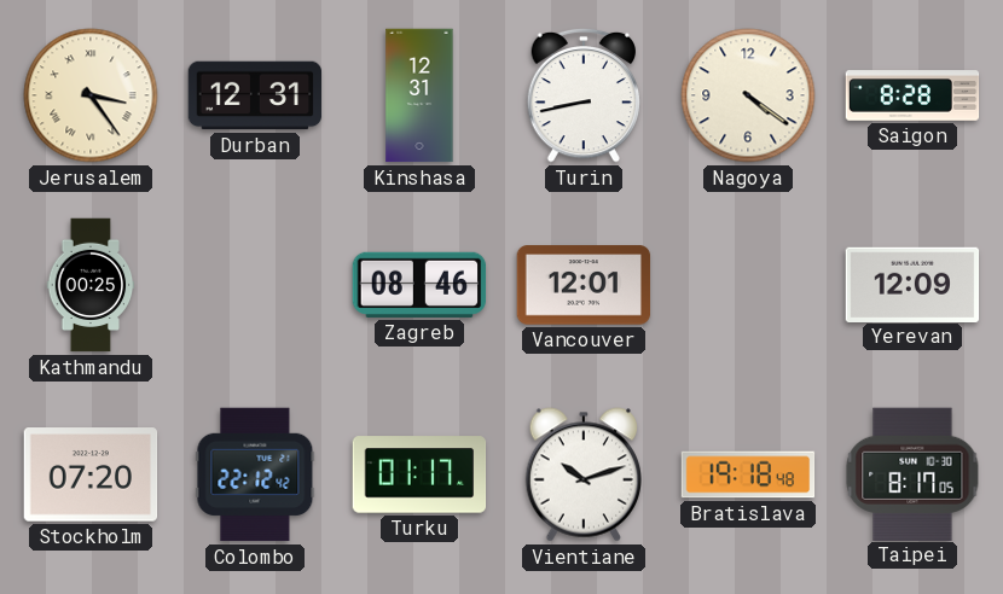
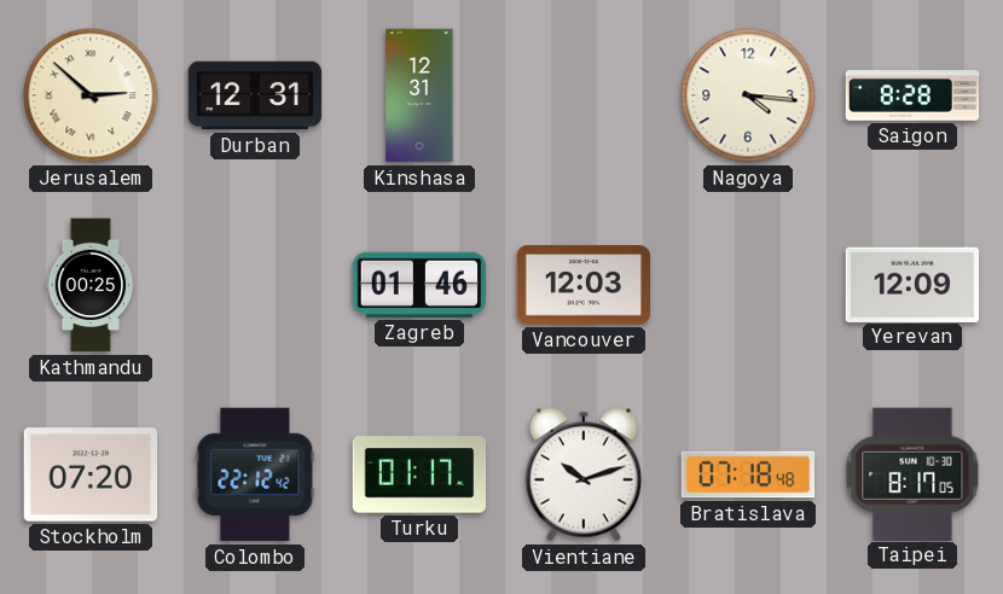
Jerusalem: 3:24 -> 2:52
Turin: 8:43 -> none
Nagoya: 4:21 -> 4:16
Zagreb: 08:46 -> 01:46
Vancouver: 12:01 -> 12:03
Bratislava: 19:18 -> 07:18
